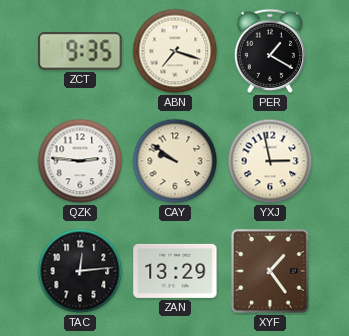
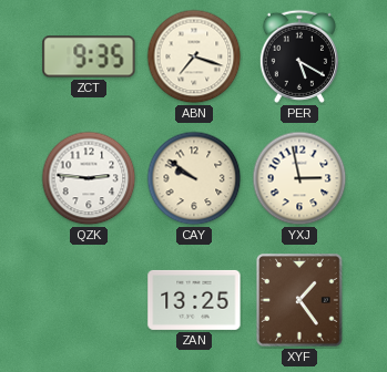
PER: 1:20 -> 5:20
TAC: 12:14 -> none
ZAN: 13:29 -> 13:25
